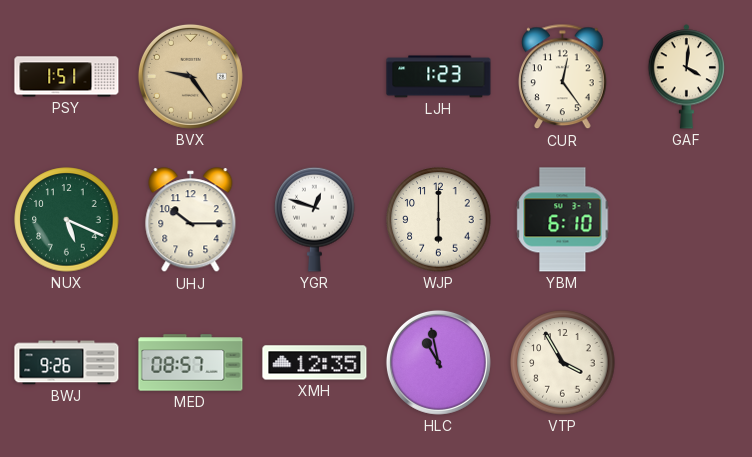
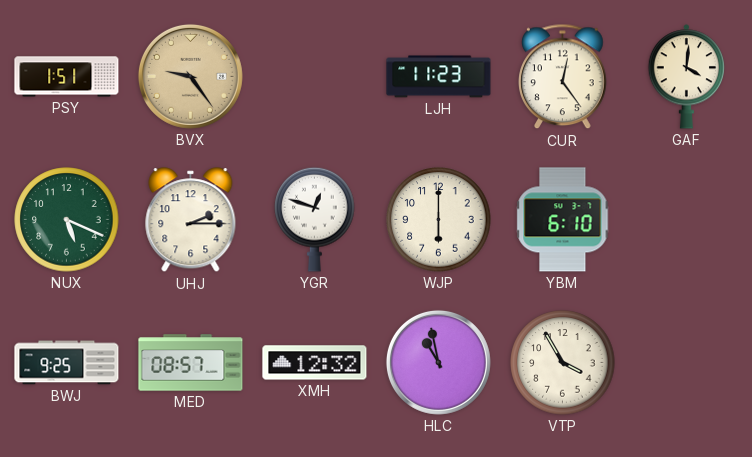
LJH: 1:23 -> 11:23
UHJ: 10:15 -> 2:15
BWJ: 9:26 -> 9:25
XMH: 12:35 -> 12:32
